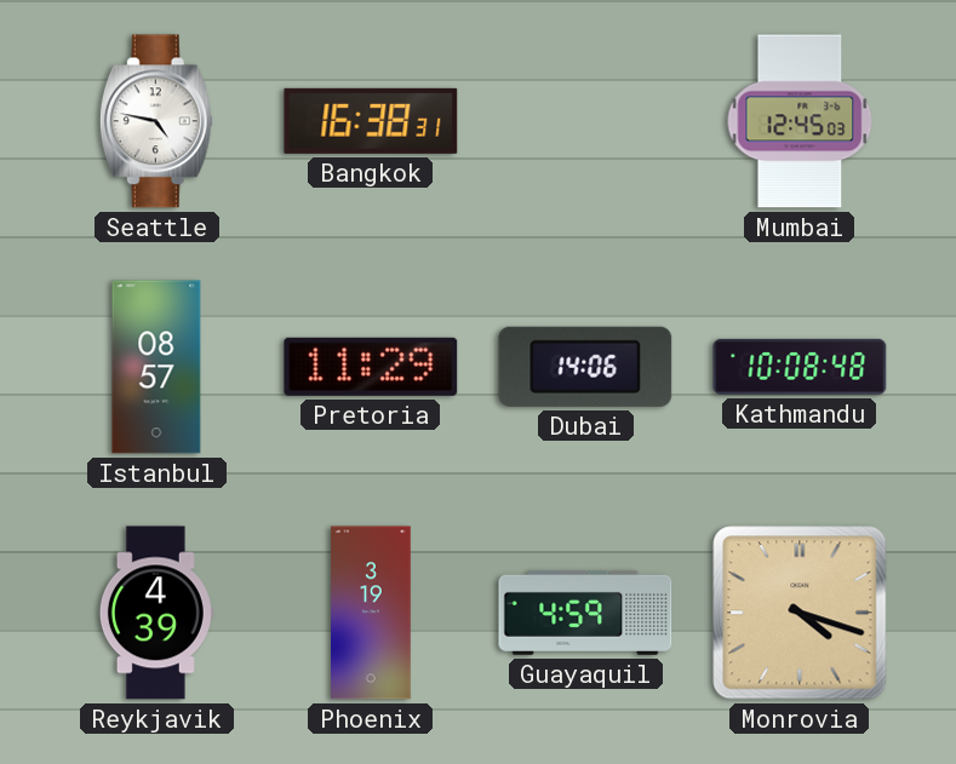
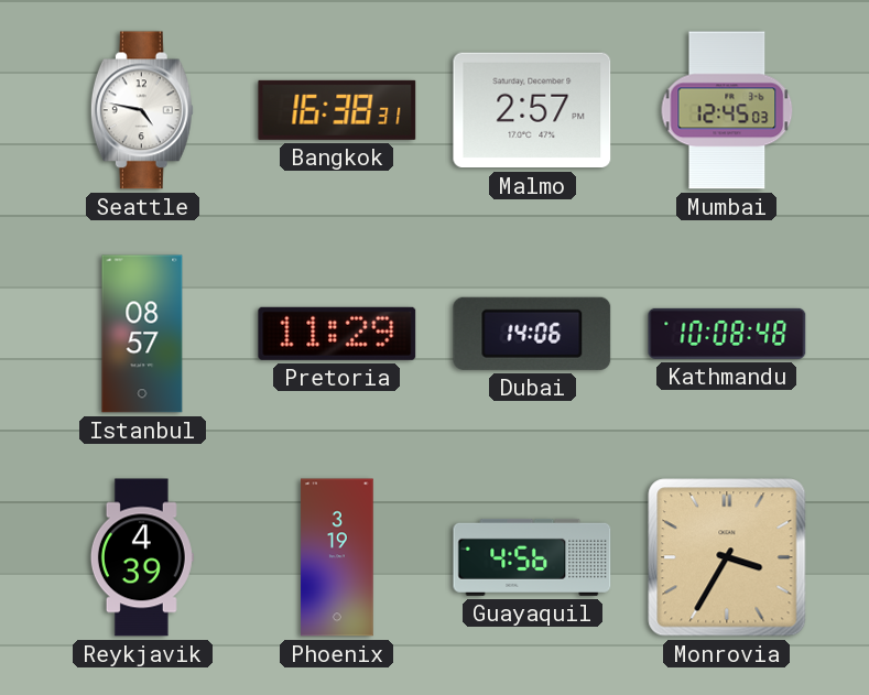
Malmo: none -> 2:57
Guayaquil: 4:59 -> 4:56
Monrovia: 4:18 -> 3:35
